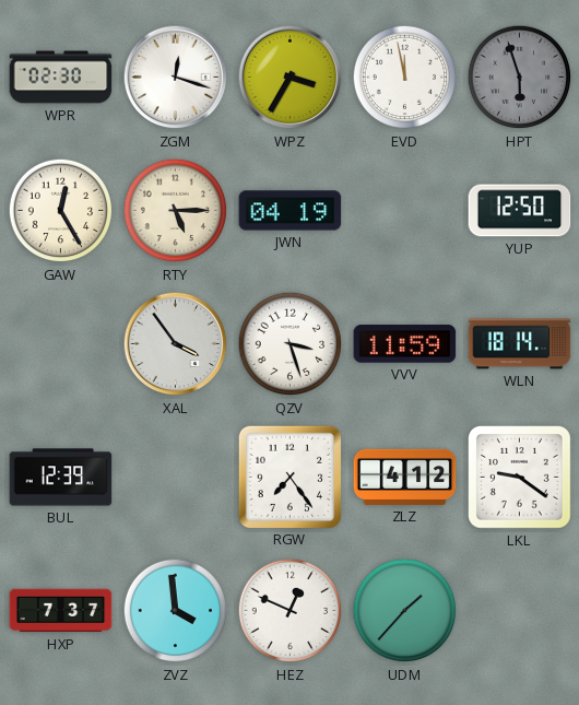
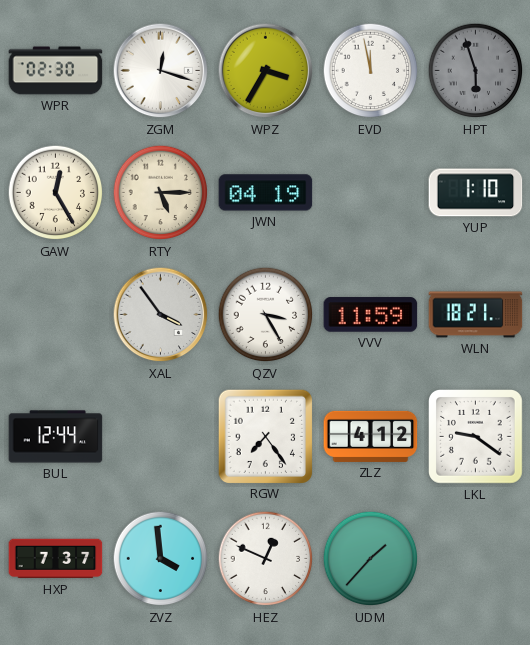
YUP: 12:50 -> 1:10
QZV: 3:27 -> 3:25
WLN: 18:14 -> 18:21
BUL: 12:39 -> 12:44
